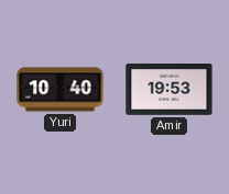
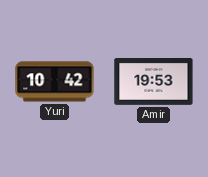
Yuri: 10:40 -> 10:42
